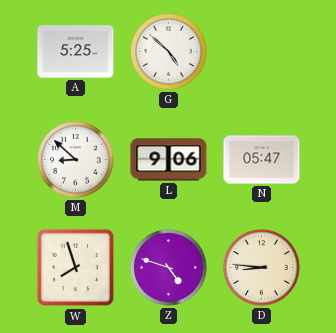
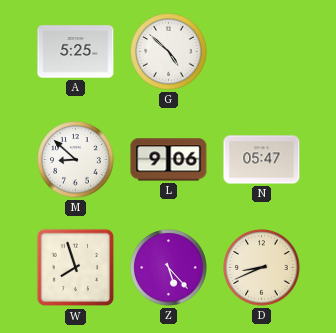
Z: 4:48 -> 5:23
D: 8:46 -> 8:41
